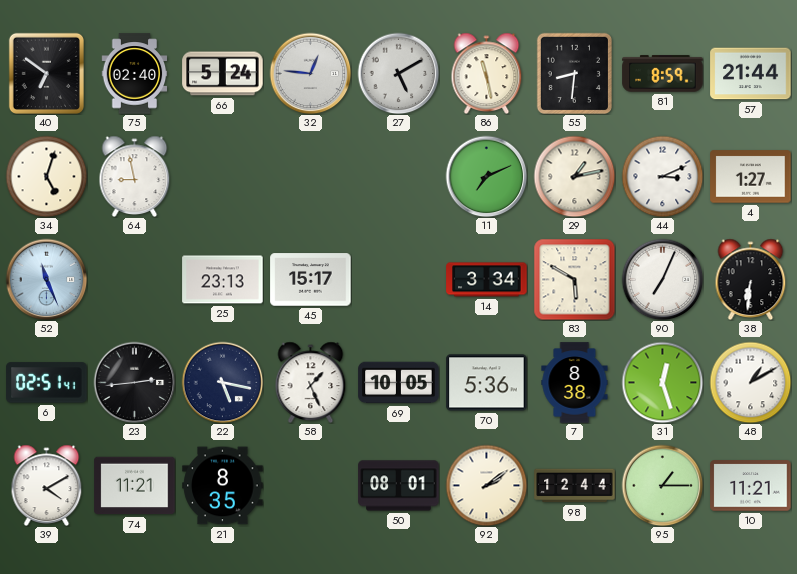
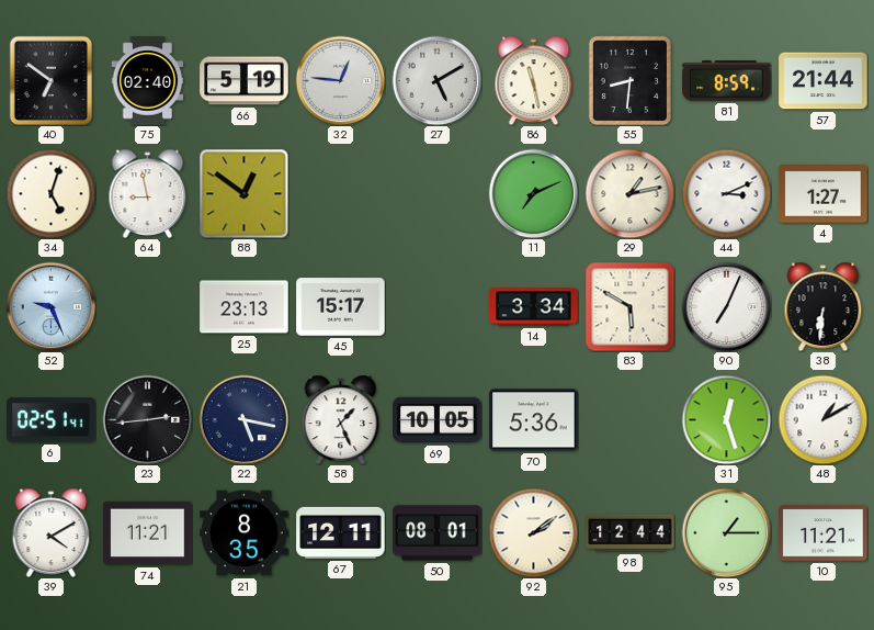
66: 5:24 -> 5:19
88: none -> 12:51
52: 11:26 -> 9:26
7: 8:38 -> none
67: none -> 12:11
